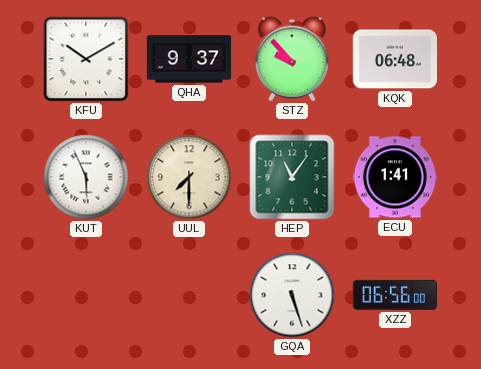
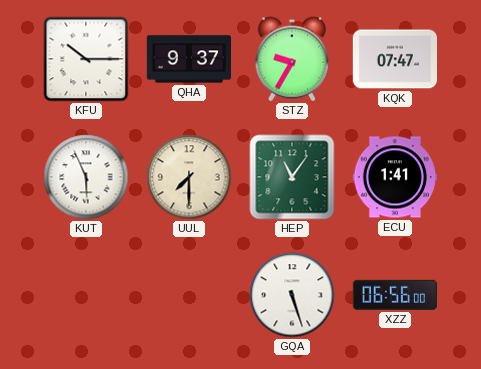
KFU: 10:10 -> 10:15
STZ: 9:53 -> 9:35
KQK: 06:48 -> 07:47
